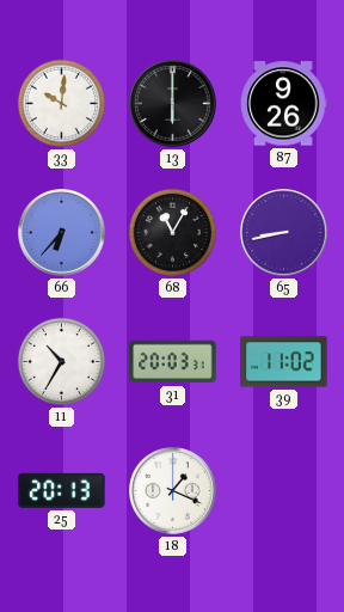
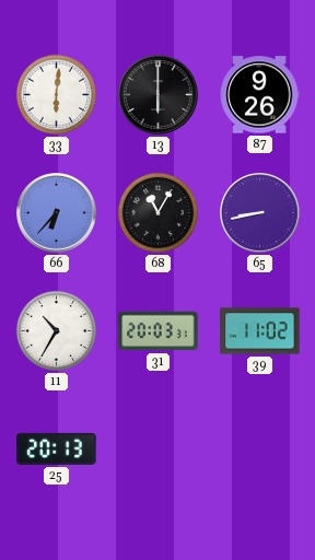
33: 10:01 -> 6:01
18: 1:19 -> none
